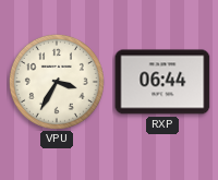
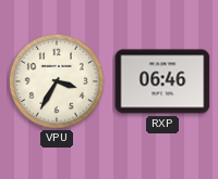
RXP: 06:44 -> 06:46
